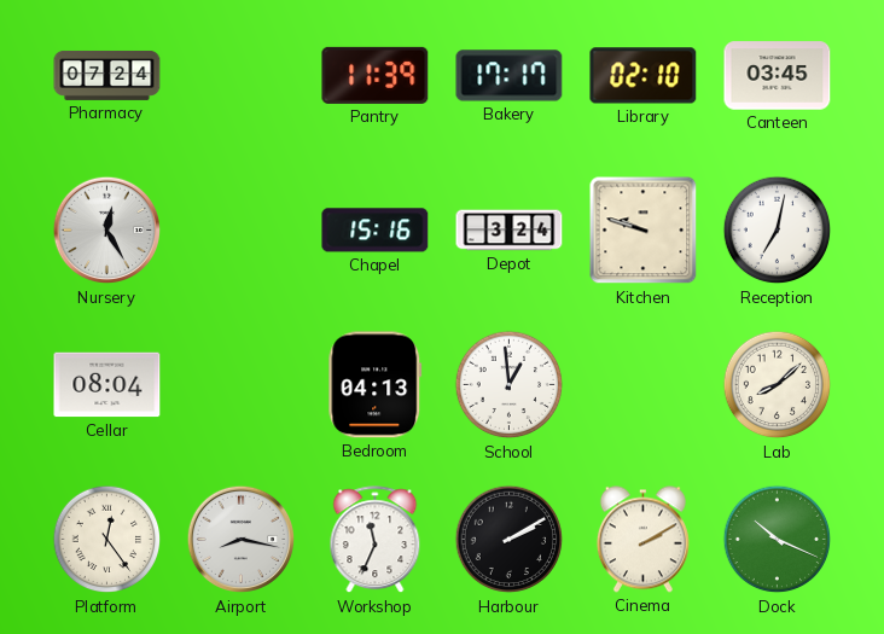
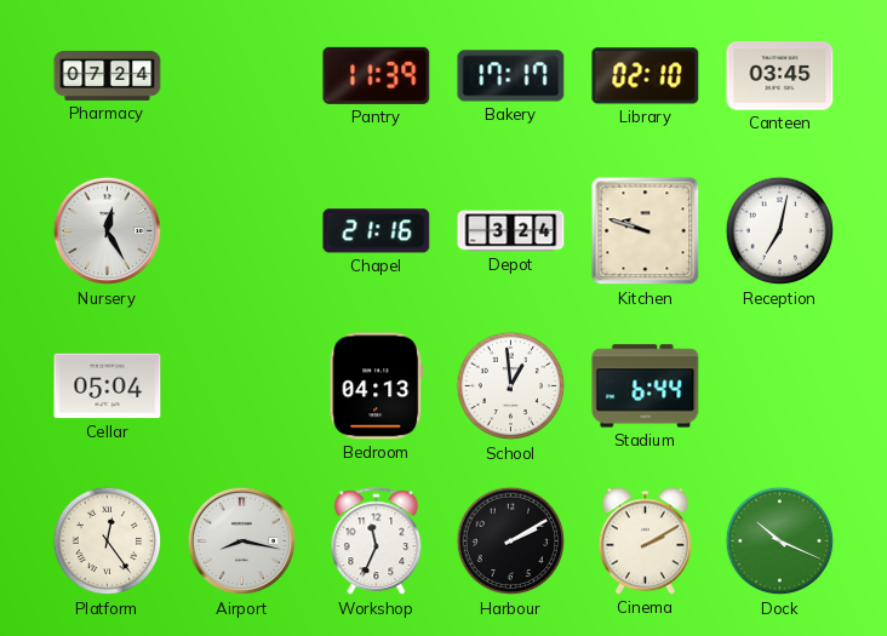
Chapel: 15:16 -> 21:16
Cellar: 08:04 -> 05:04
Stadium: none -> 6:44
Lab: 8:08 -> none
